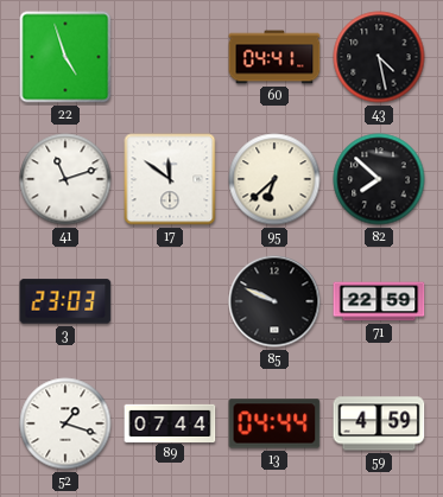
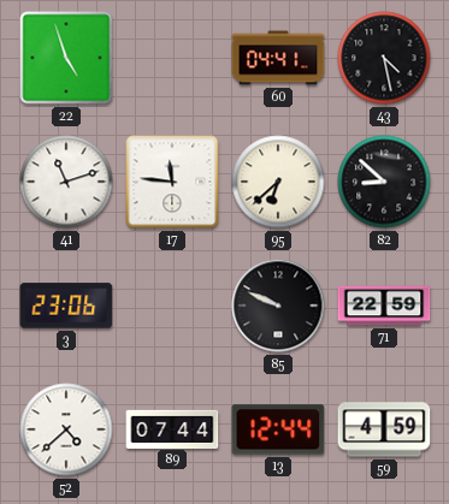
17: 11:51 -> 11:46
82: 7:52 -> 8:52
3: 23:03 -> 23:06
52: 1:18 -> 4:38
13: 04:44 -> 12:44
